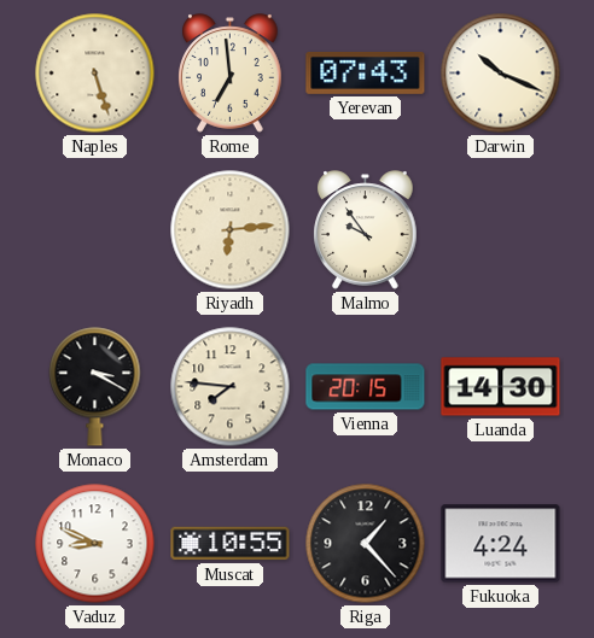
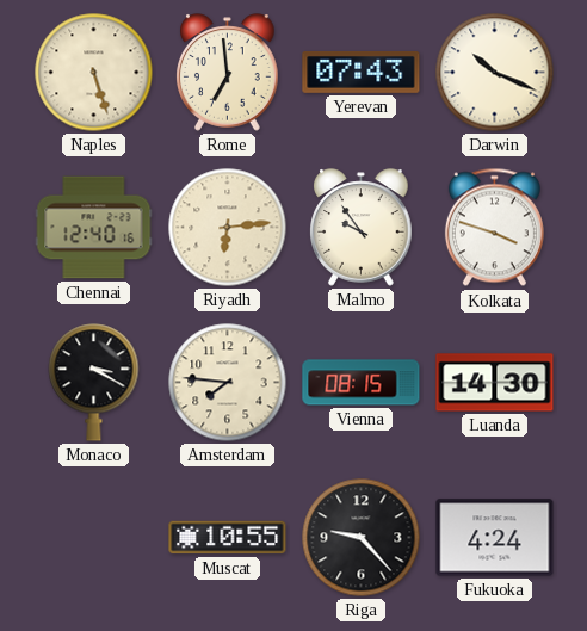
Chennai: none -> 12:40
Kolkata: none -> 3:48
Vienna: 20:15 -> 08:15
Vaduz: 8:49 -> none
Riga: 1:23 -> 9:23
